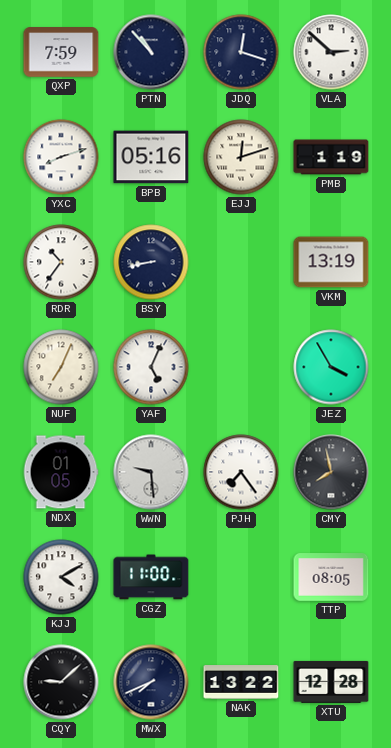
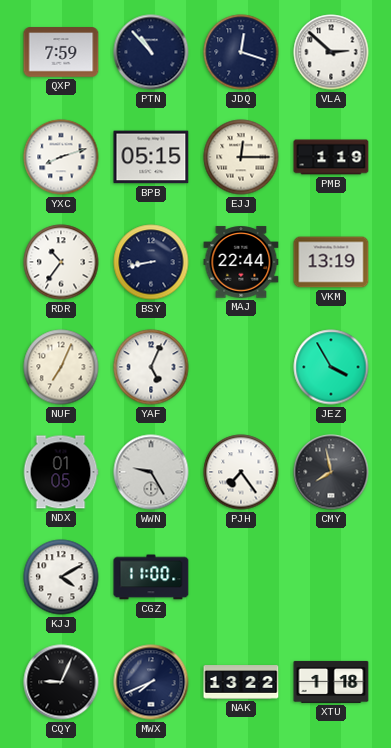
BPB: 05:16 -> 05:15
EJJ: 12:12 -> 12:15
MAJ: none -> 22:44
WWN: 9:29 -> 9:25
TTP: 08:05 -> none
CQY: 9:08 -> 9:04
XTU: 12:28 -> 1:18
